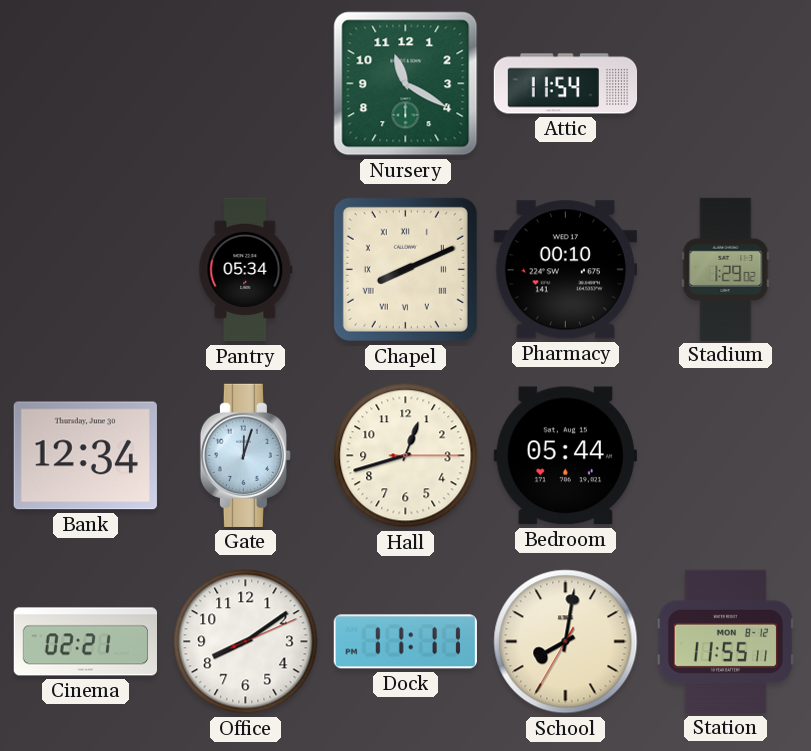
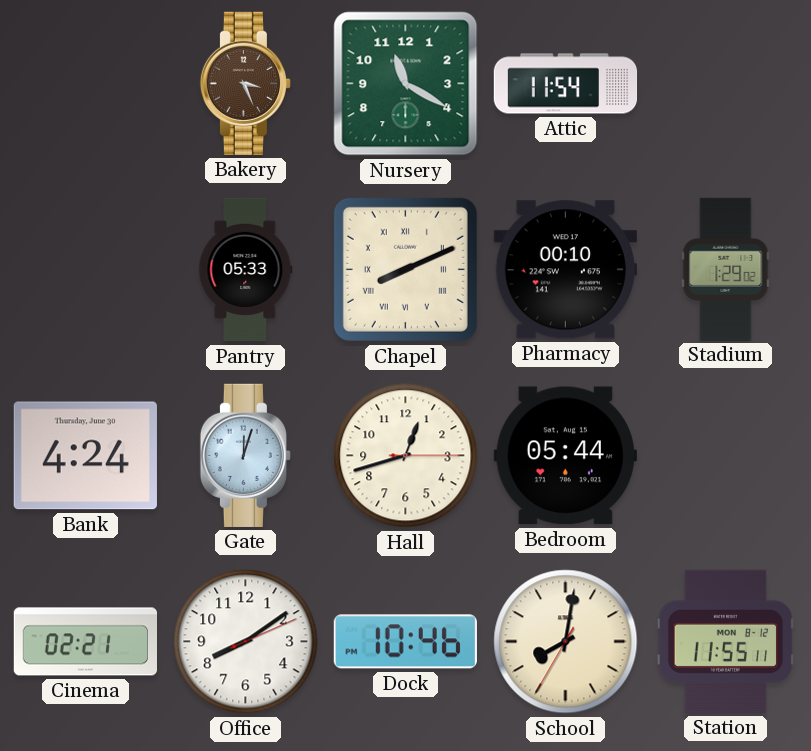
Bakery: none -> 3:26
Pantry: 05:34 -> 05:33
Bank: 12:34 -> 4:24
Dock: 11:11 -> 10:46
